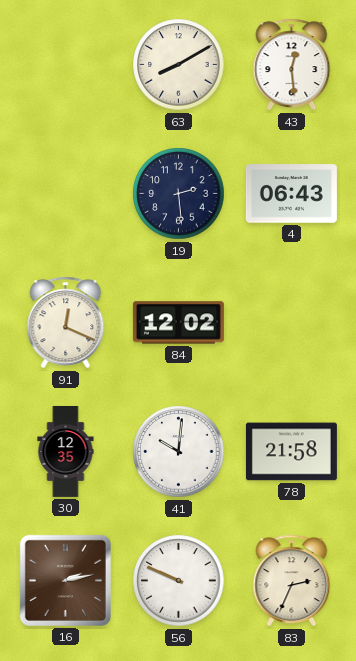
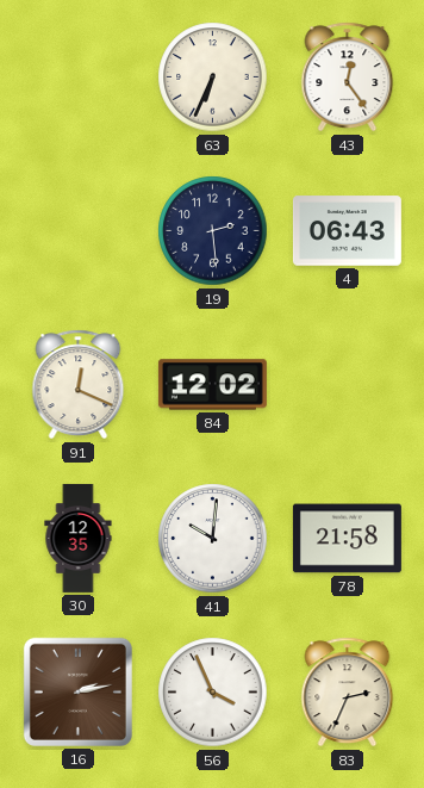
63: 8:10 -> 6:34
43: 12:29 -> 12:24
56: 9:49 -> 3:56
